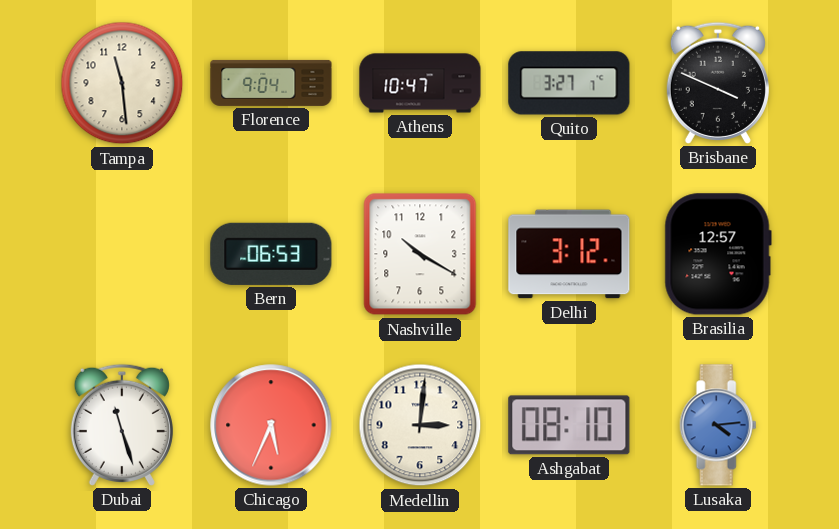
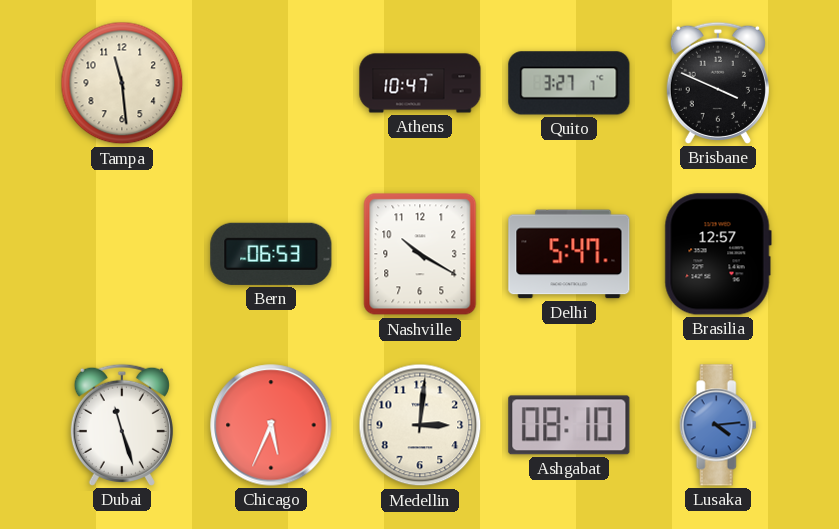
Florence: 9:04 -> none
Delhi: 3:12 -> 5:47
